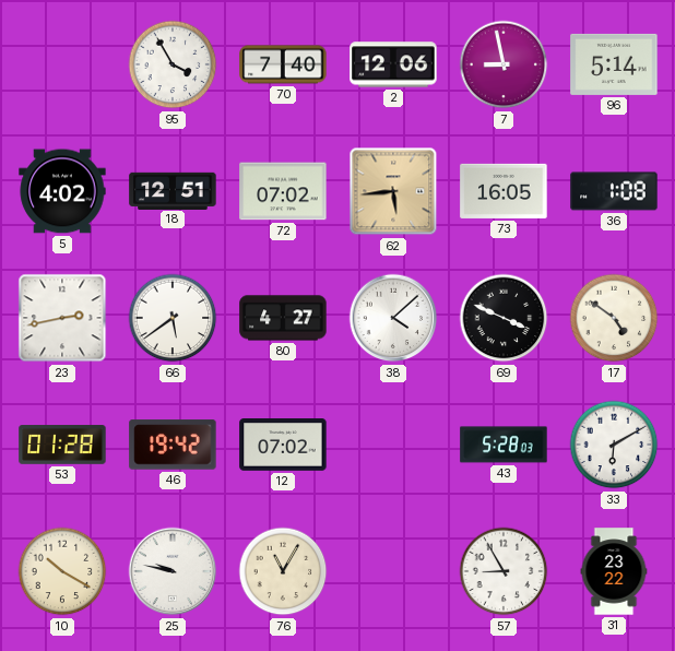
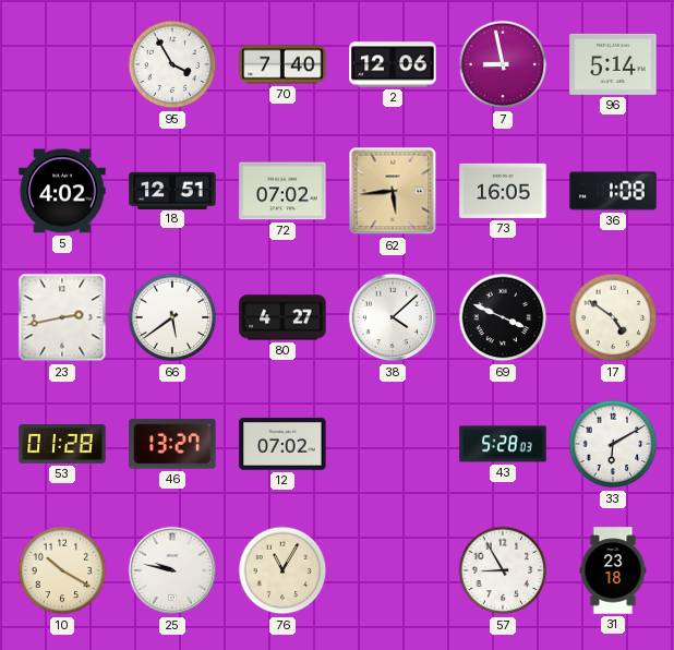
46: 19:42 -> 13:27
31: 23:22 -> 23:18
